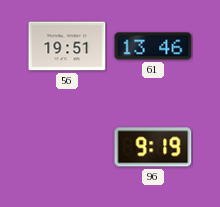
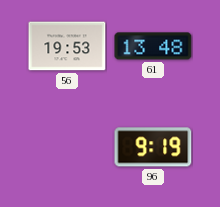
56: 19:51 -> 19:53
61: 13:46 -> 13:48
